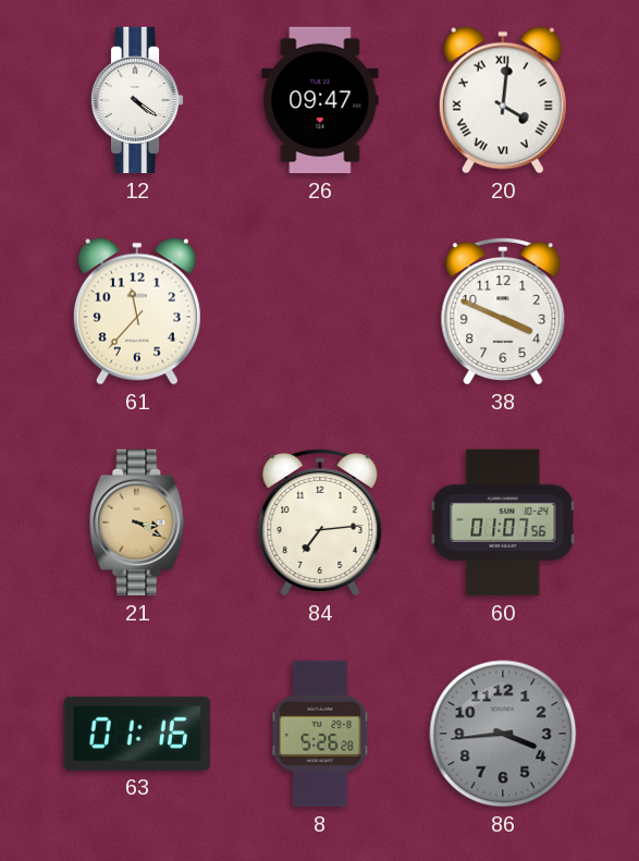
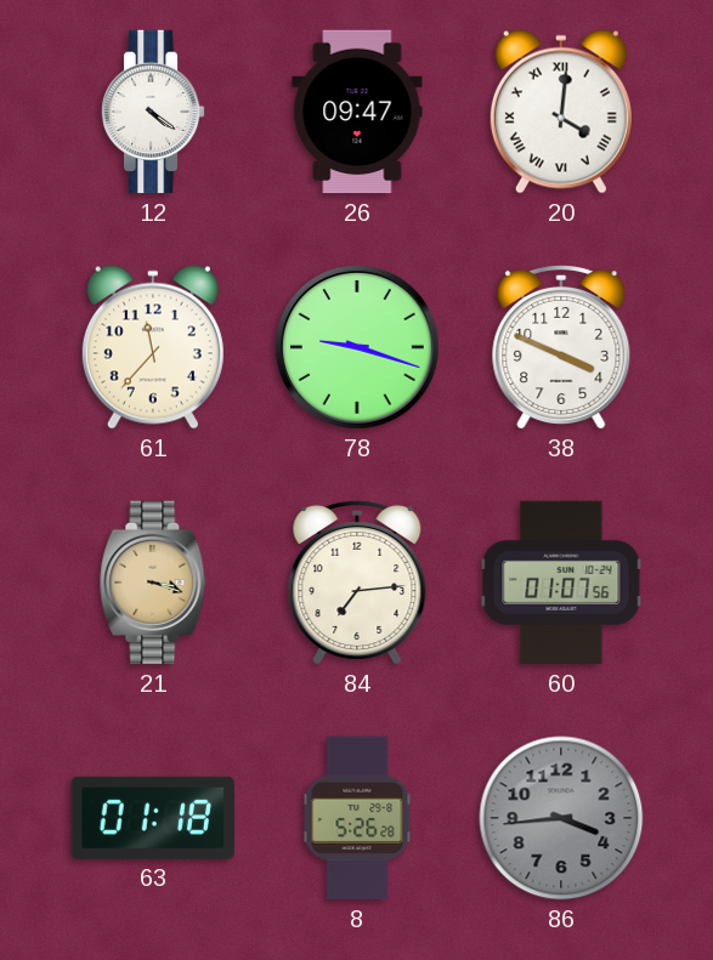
78: none -> 9:18
21: 3:20 -> 3:18
63: 01:16 -> 01:18
